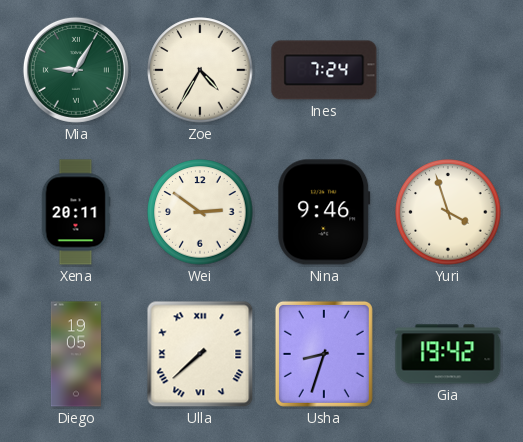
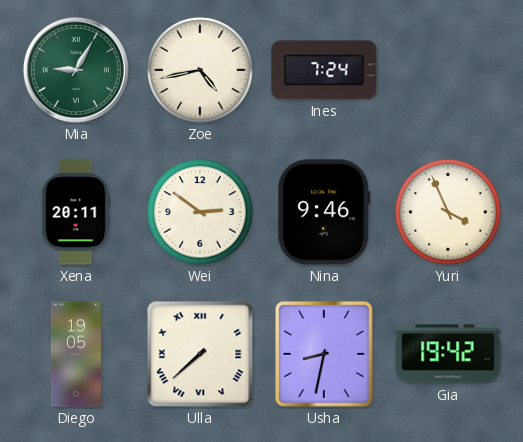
Zoe: 4:35 -> 4:43
Yuri: 3:57 -> 3:56
Usha: 8:33 -> 8:32
